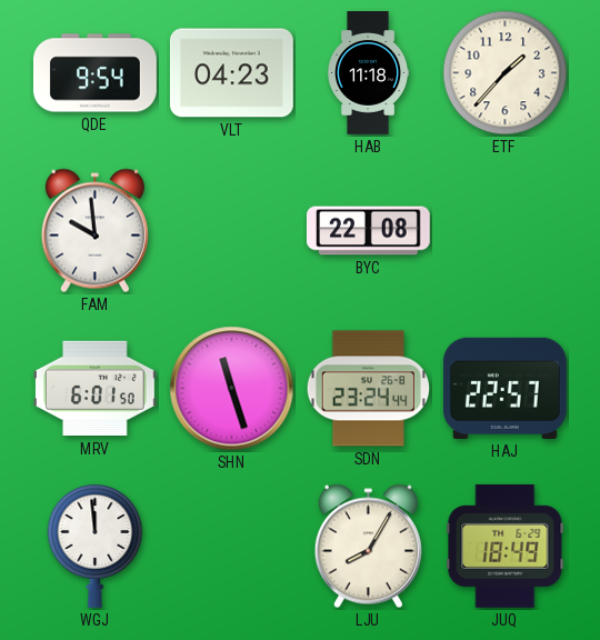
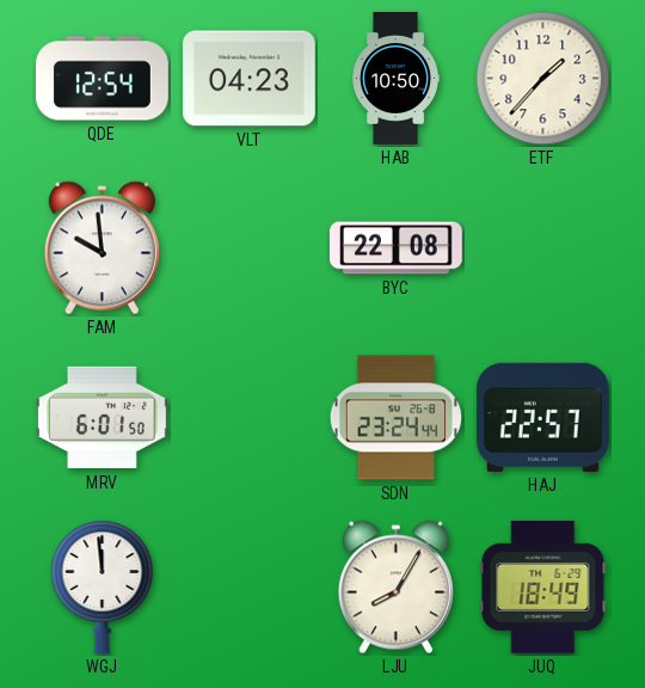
QDE: 9:54 -> 12:54
HAB: 11:18 -> 10:50
SHN: 11:27 -> none
